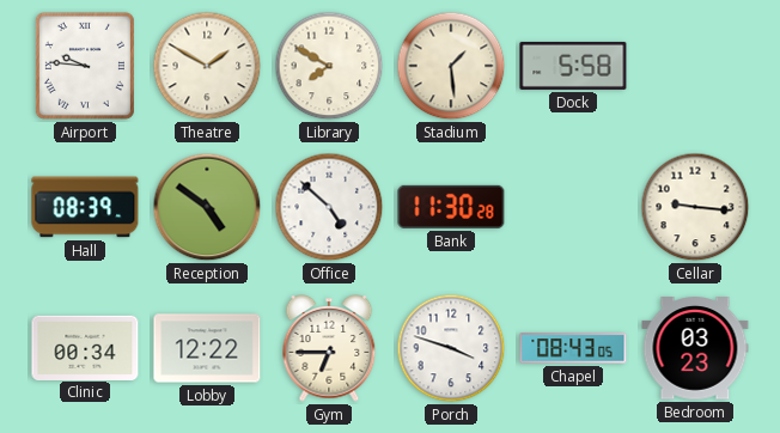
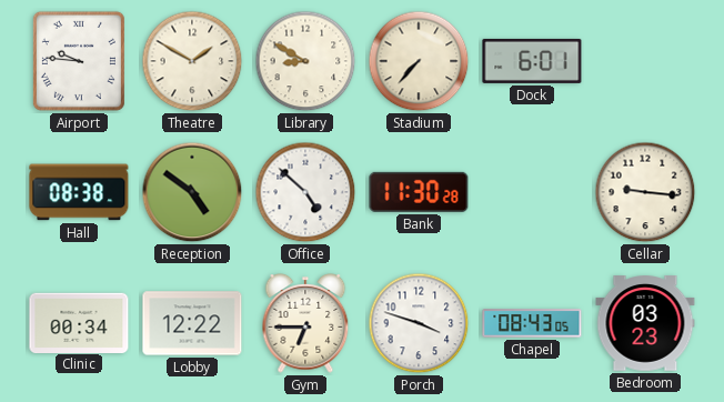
Library: 7:50 -> 8:50
Stadium: 1:29 -> 7:37
Dock: 5:58 -> 6:01
Hall: 08:39 -> 08:38
